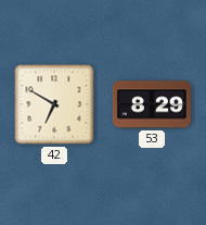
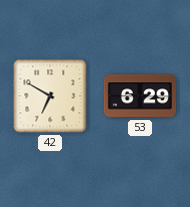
53: 8:29 -> 6:29
